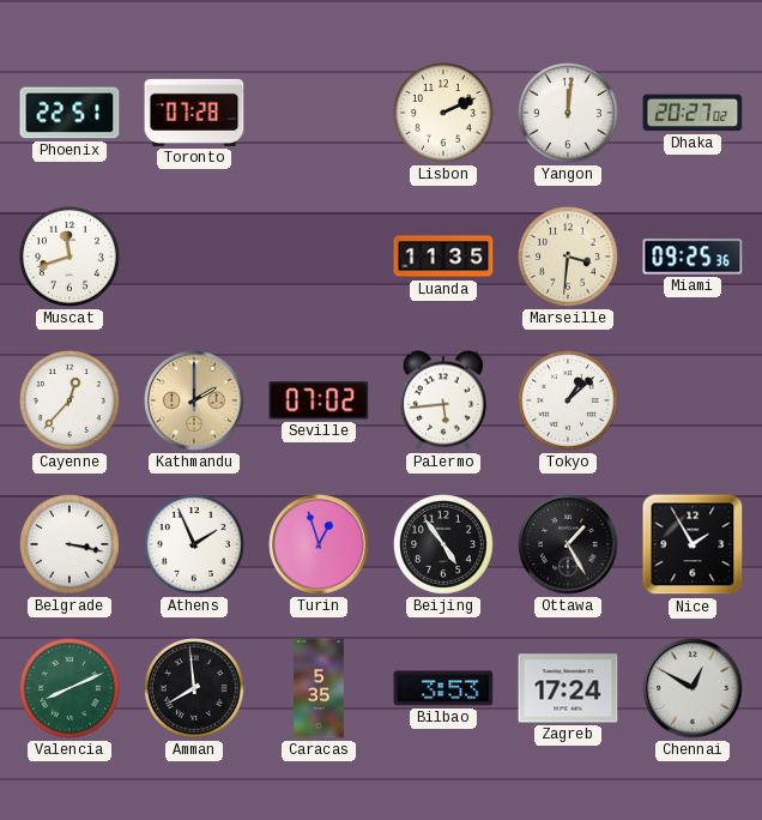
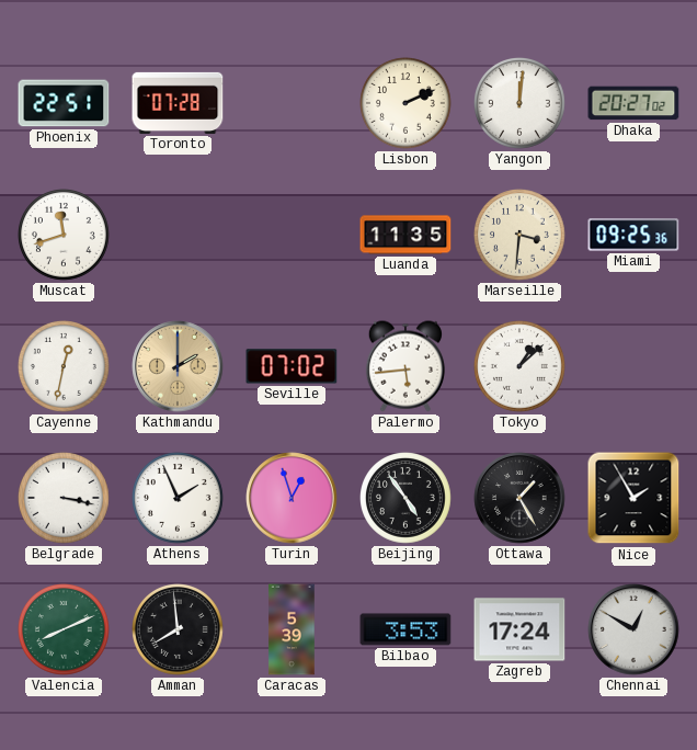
Cayenne: 12:37 -> 12:32
Caracas: 5:35 -> 5:39
